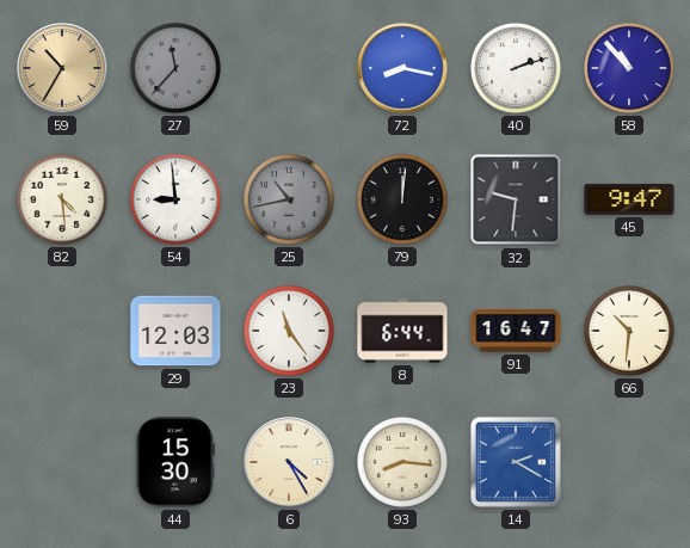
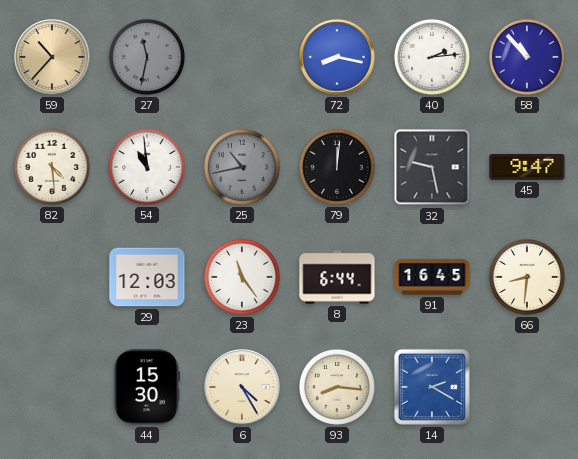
59: 10:35 -> 10:37
27: 11:37 -> 11:32
40: 2:12 -> 2:14
54: 8:59 -> 10:59
32: 9:31 -> 9:28
91: 16:47 -> 16:45
66: 10:31 -> 8:31
